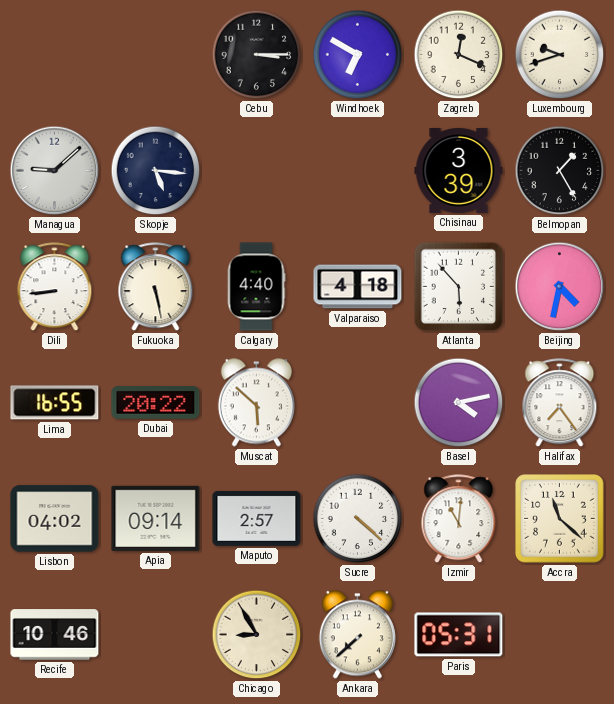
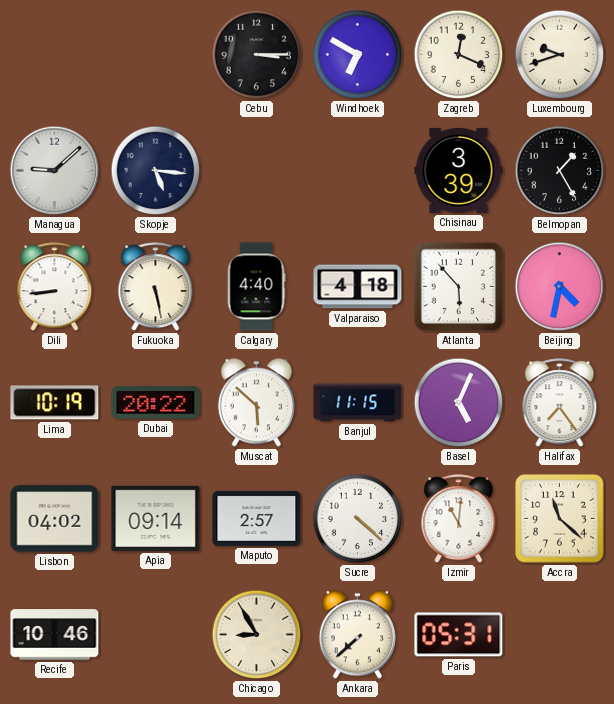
Lima: 16:55 -> 10:19
Banjul: none -> 11:15
Basel: 4:13 -> 5:04
